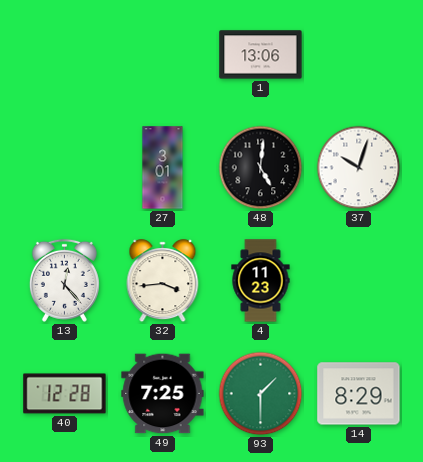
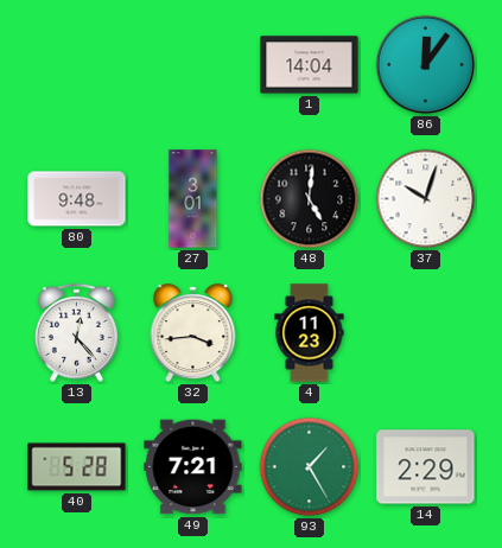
1: 13:06 -> 14:04
86: none -> 12:06
80: none -> 9:48
40: 12:28 -> 5:28
49: 7:25 -> 7:21
93: 1:30 -> 1:25
14: 8:29 -> 2:29
